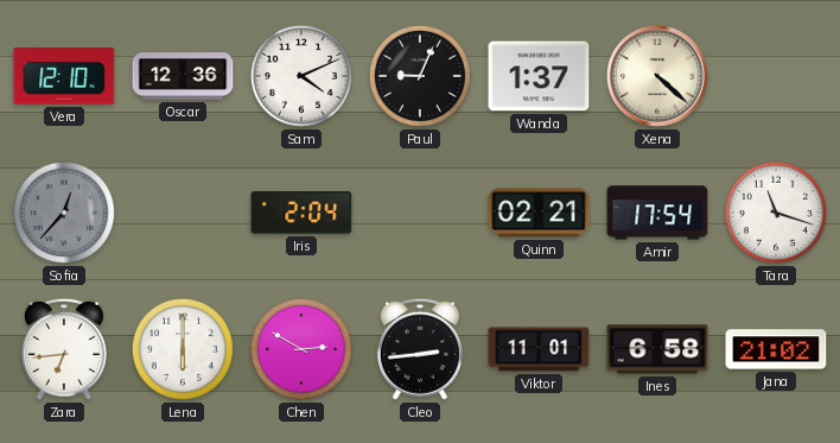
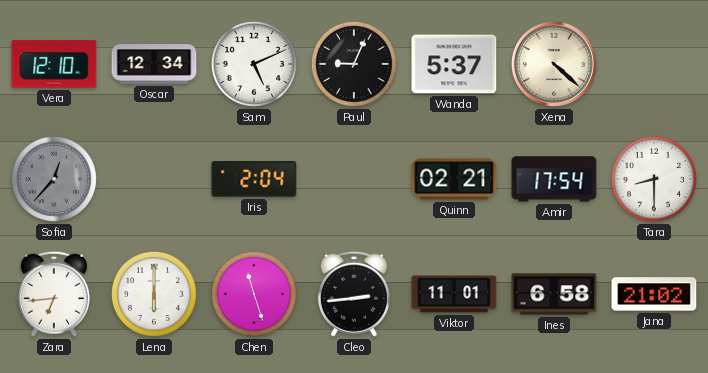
Oscar: 12:36 -> 12:34
Sam: 4:11 -> 5:11
Wanda: 1:37 -> 5:37
Tara: 11:18 -> 8:30
Chen: 2:50 -> 11:27
